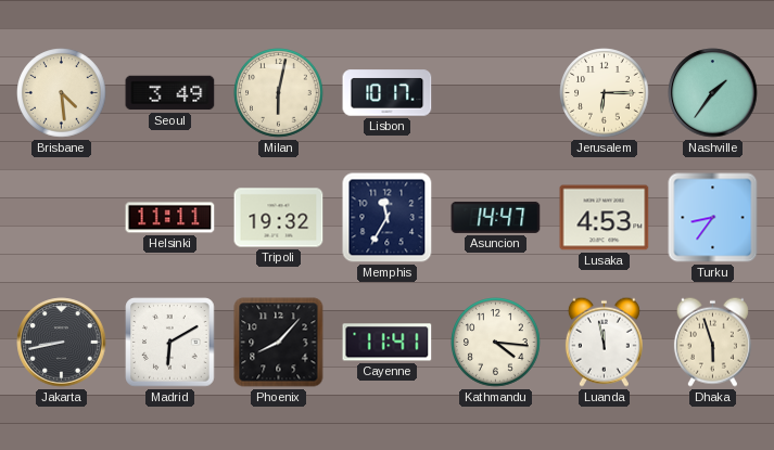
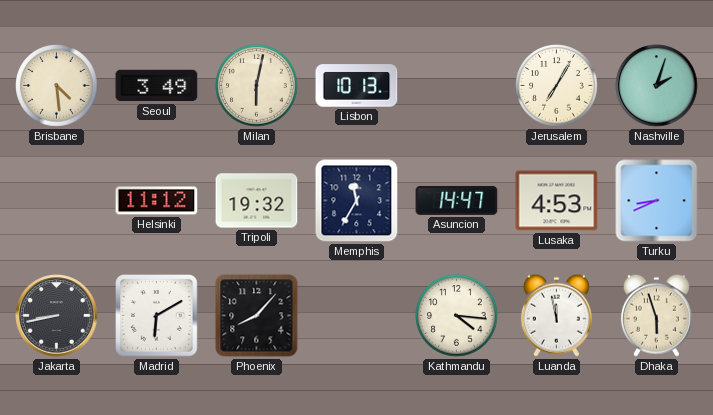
Lisbon: 10:17 -> 10:13
Jerusalem: 6:15 -> 7:05
Nashville: 1:36 -> 2:03
Helsinki: 11:11 -> 11:12
Turku: 8:36 -> 8:41
Cayenne: 11:41 -> none
